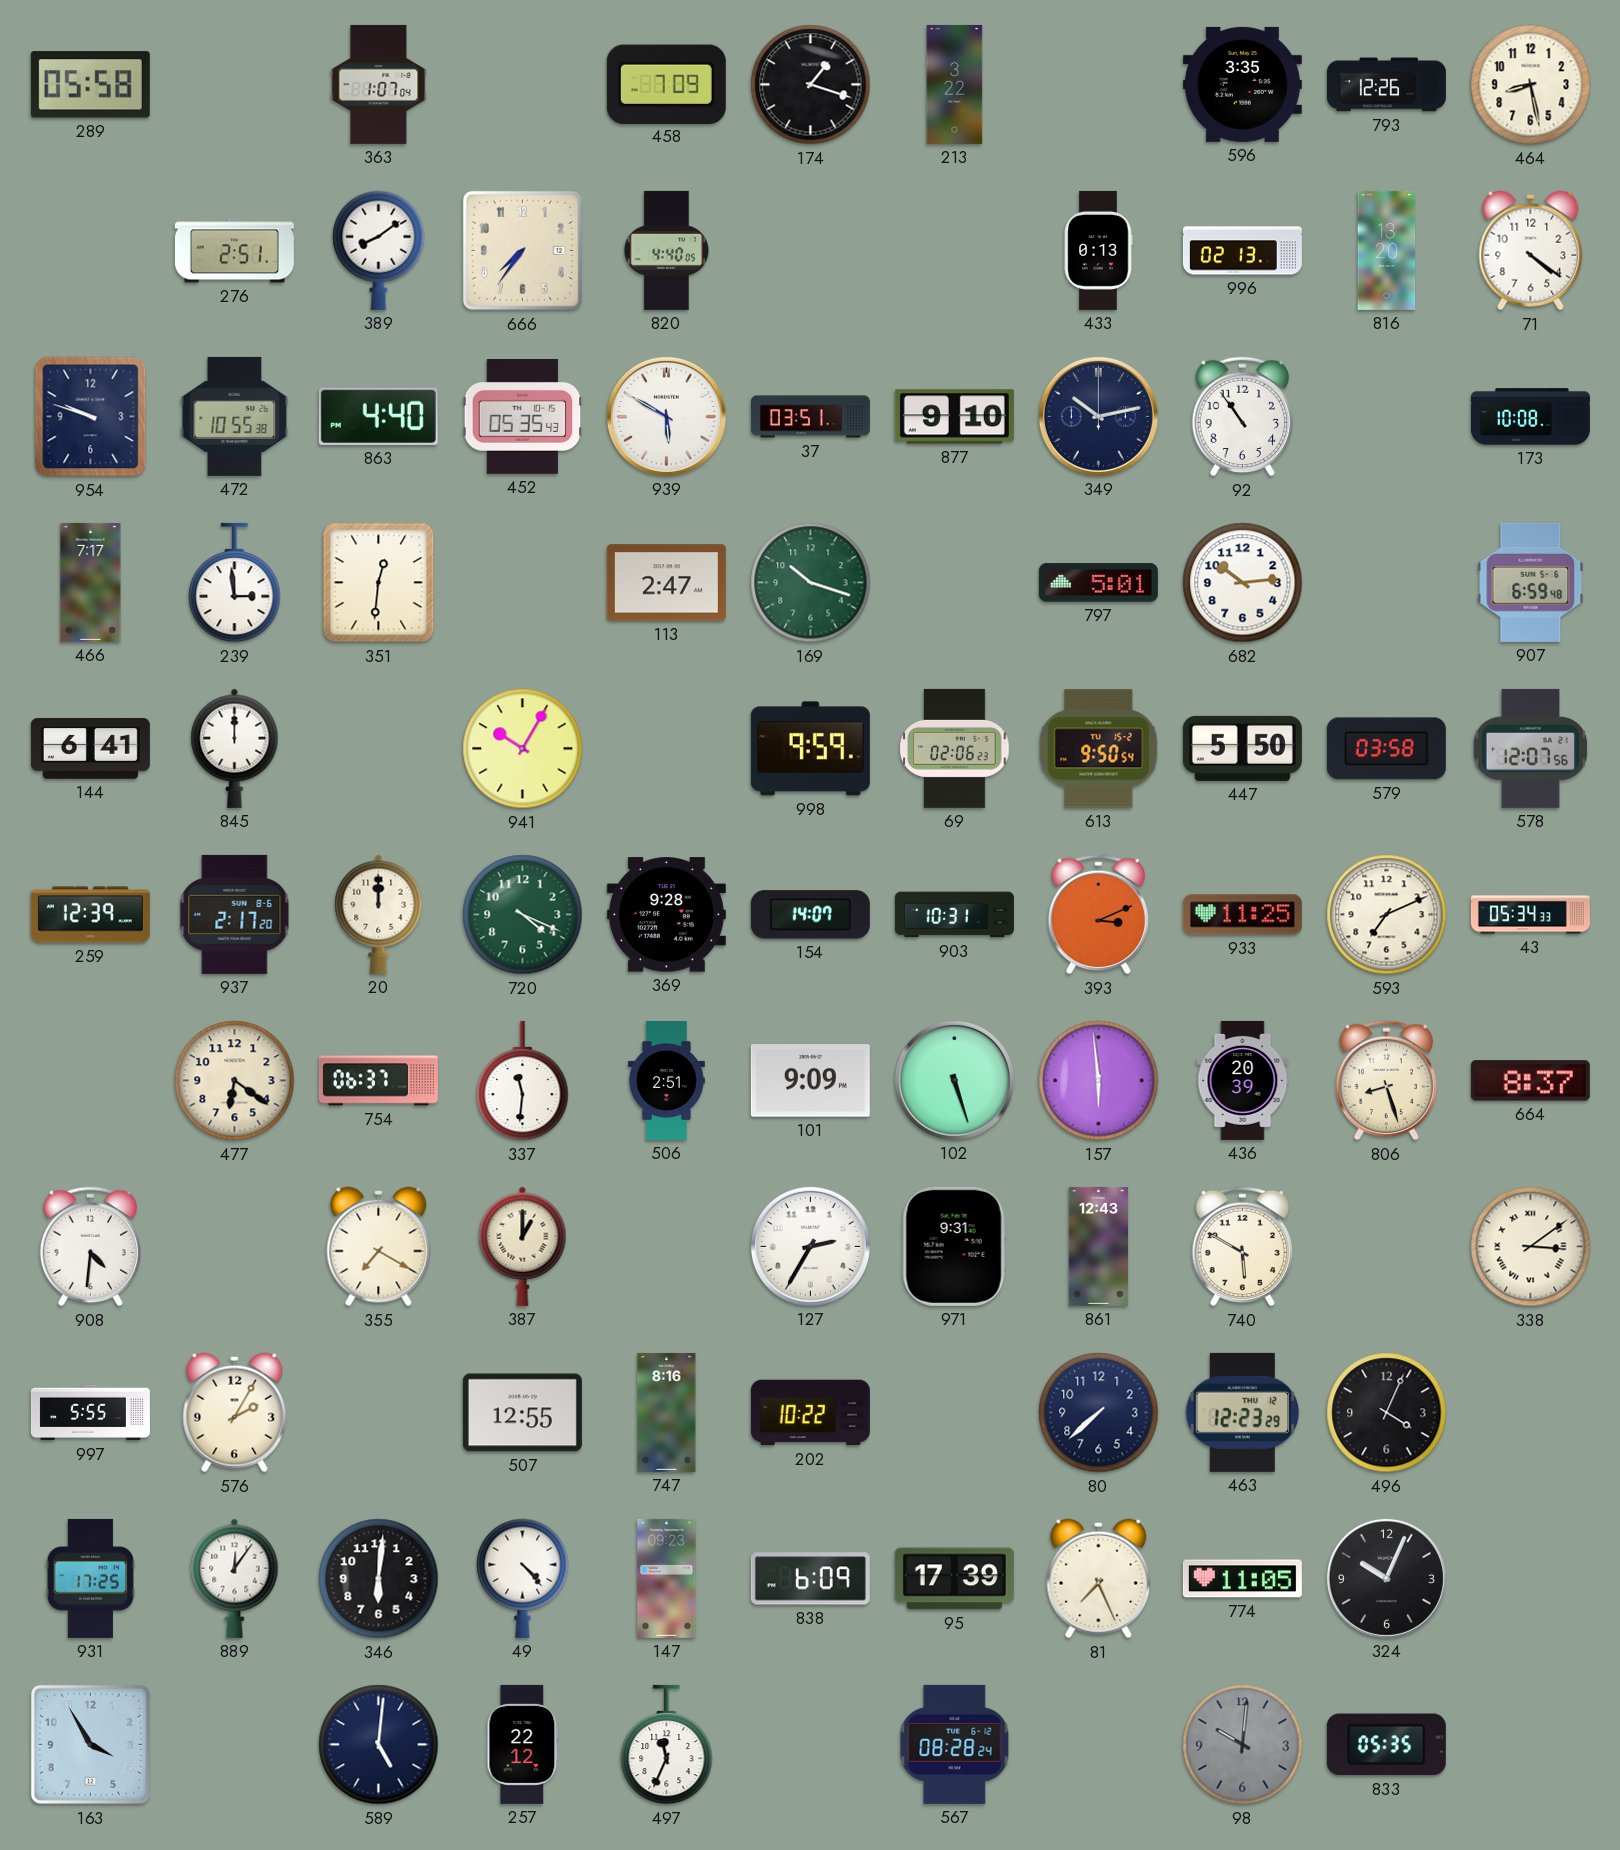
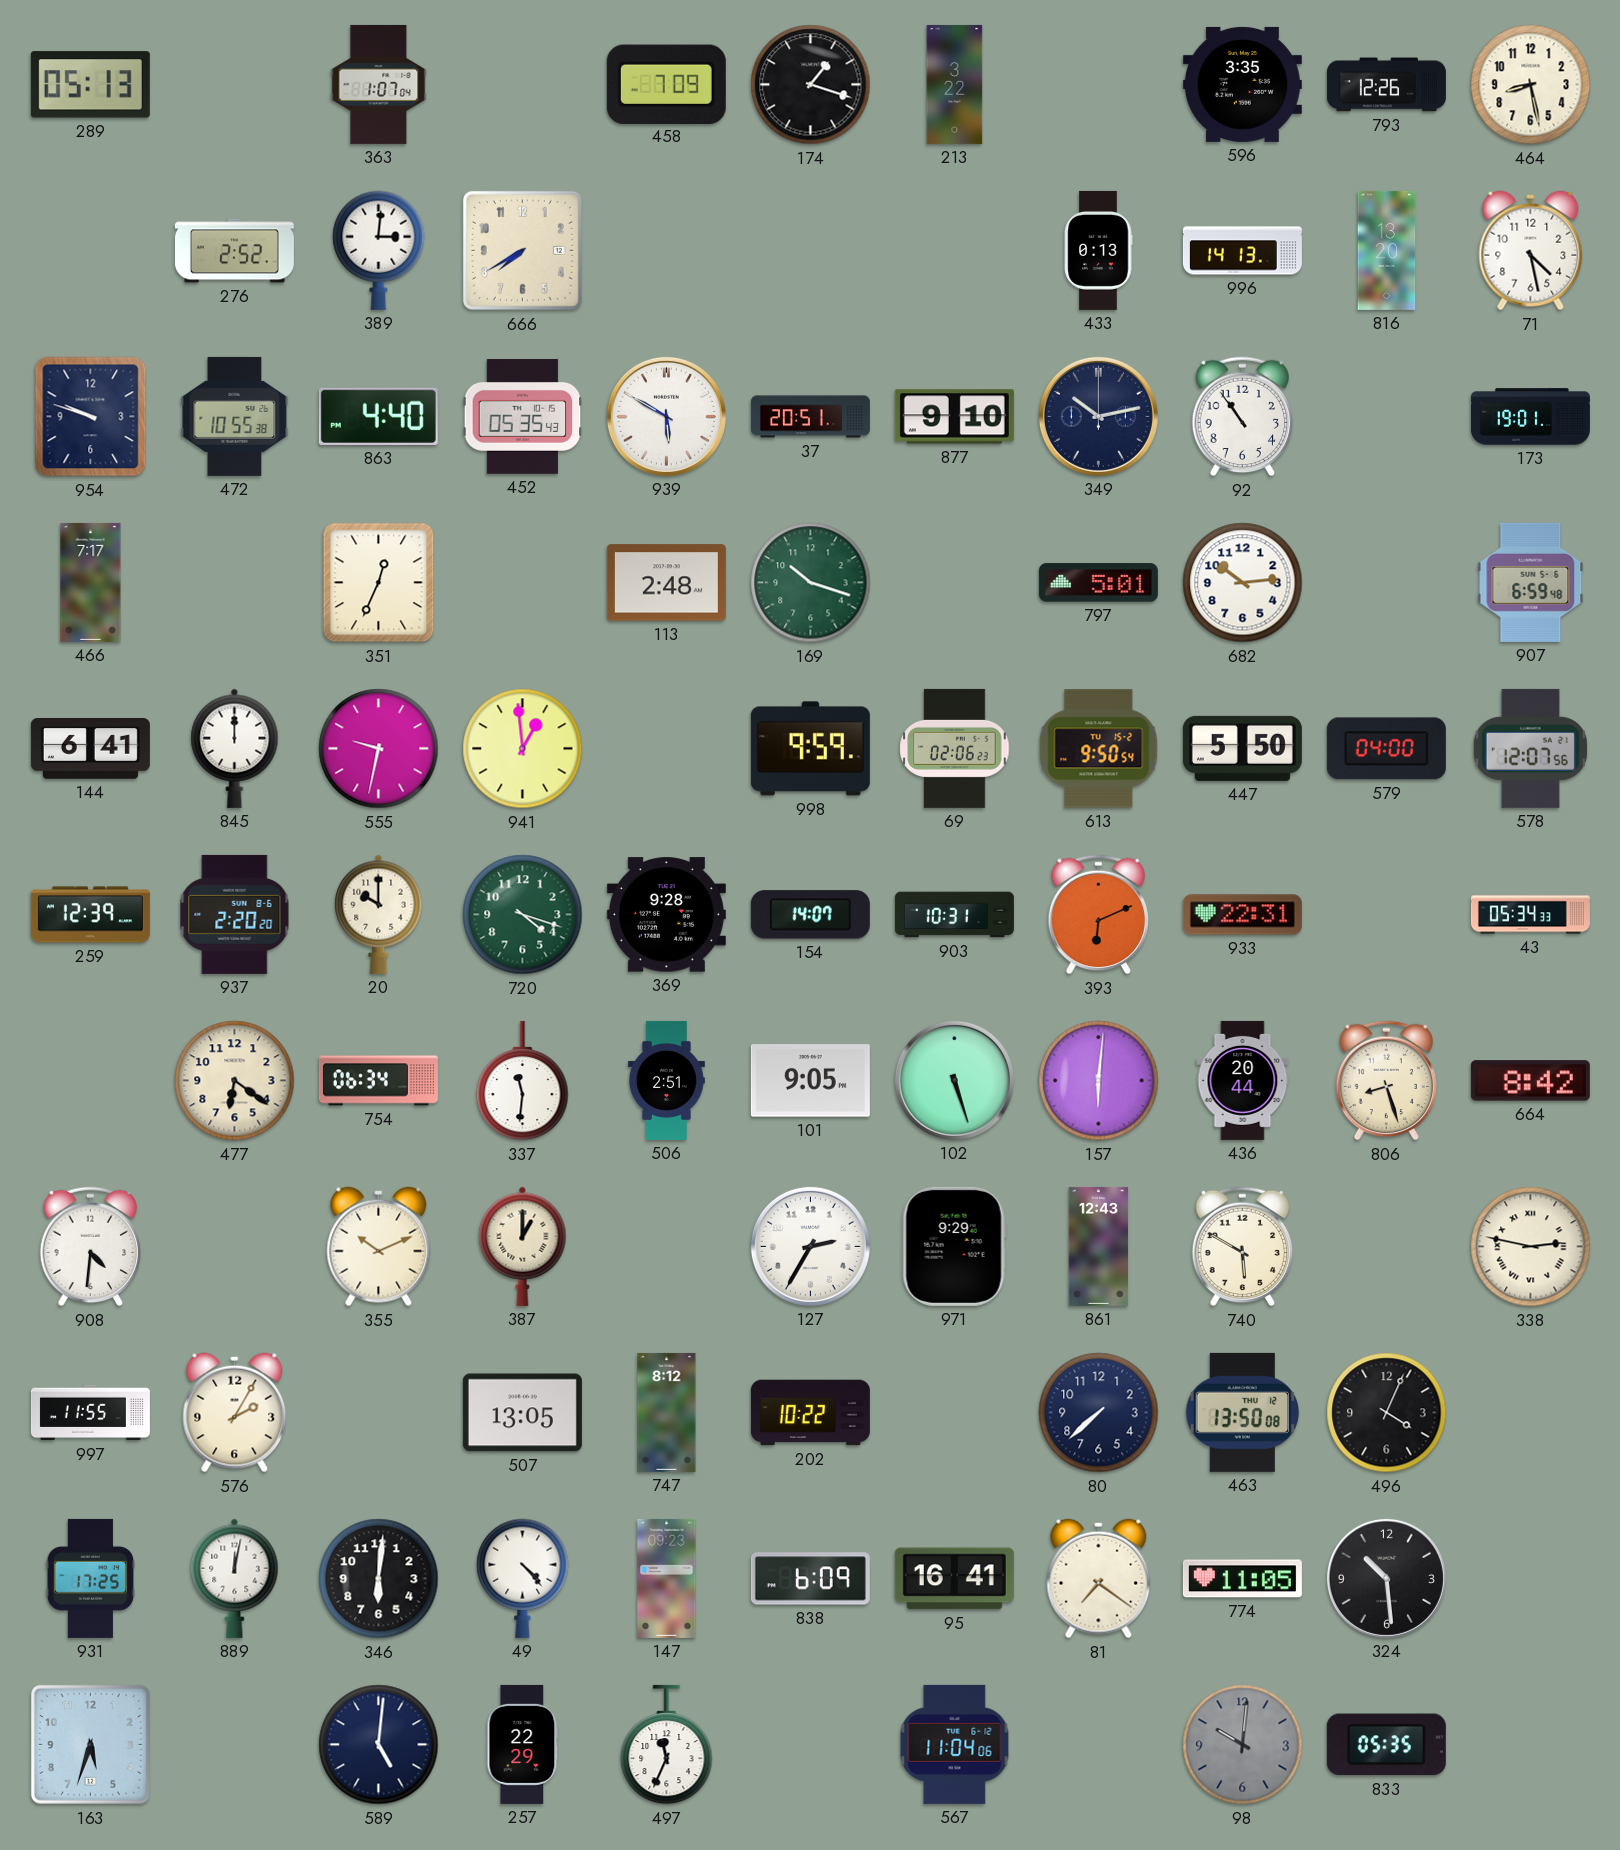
289: 05:58 -> 05:13
276: 2:51 -> 2:52
389: 8:09 -> 3:01
666: 7:36 -> 7:40
820: 4:40 -> none
996: 02:13 -> 14:13
71: 4:21 -> 4:28
37: 03:51 -> 20:51
173: 10:08 -> 19:01
239: 2:59 -> none
351: 12:31 -> 12:34
113: 2:47 -> 2:48
555: none -> 9:32
941: 10:05 -> 12:59
579: 03:58 -> 04:00
937: 2:17 -> 2:20
20: 12:00 -> 10:00
720: 4:19 -> 4:18
393: 3:11 -> 6:11
933: 11:25 -> 22:31
593: 7:11 -> none
754: 06:37 -> 06:34
101: 9:09 -> 9:05
157: 5:59 -> 6:01
436: 20:39 -> 20:44
664: 8:37 -> 8:42
355: 7:20 -> 10:11
971: 9:31 -> 9:29
338: 3:09 -> 2:47
997: 5:55 -> 11:55
507: 12:55 -> 13:05
747: 8:16 -> 8:12
463: 12:23 -> 13:50
889: 12:06 -> 12:02
95: 17:39 -> 16:41
81: 7:26 -> 7:21
324: 10:04 -> 10:29
163: 3:55 -> 5:33
257: 22:12 -> 22:29
567: 08:28 -> 11:04
